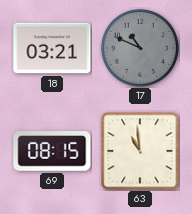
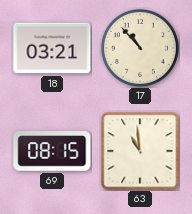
17: 10:49 -> 10:53
17 dial: grey -> cream
